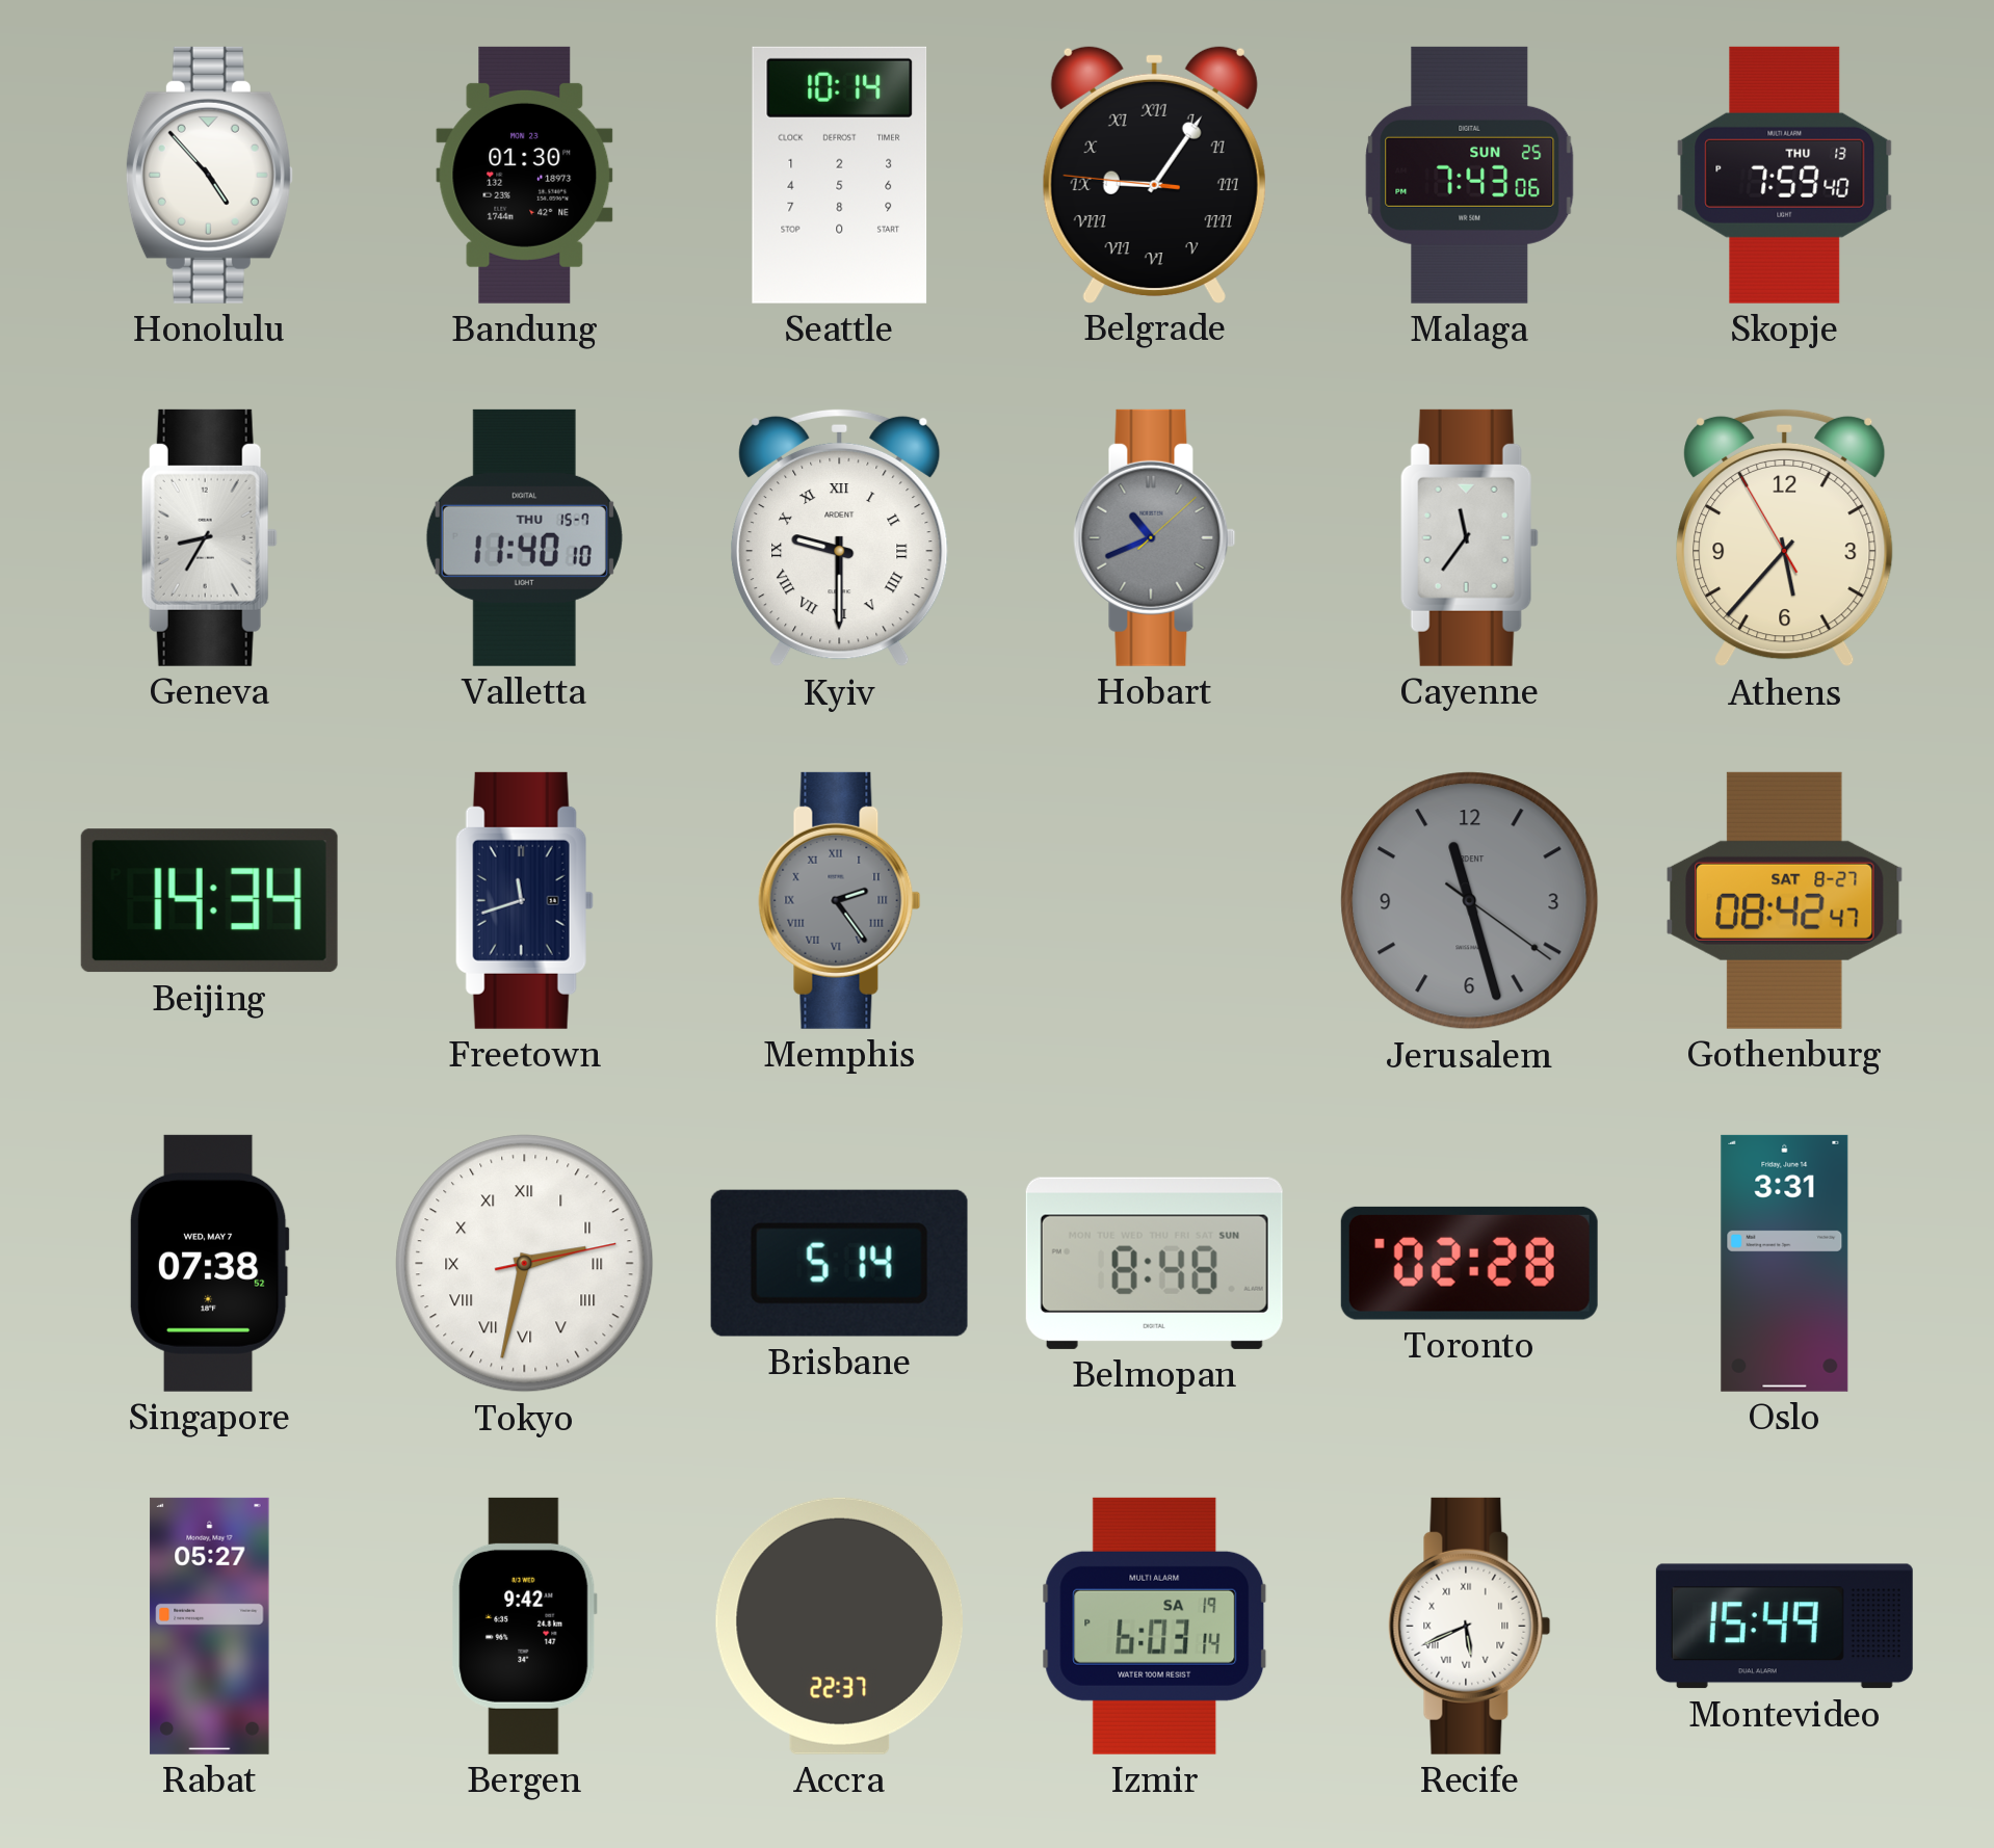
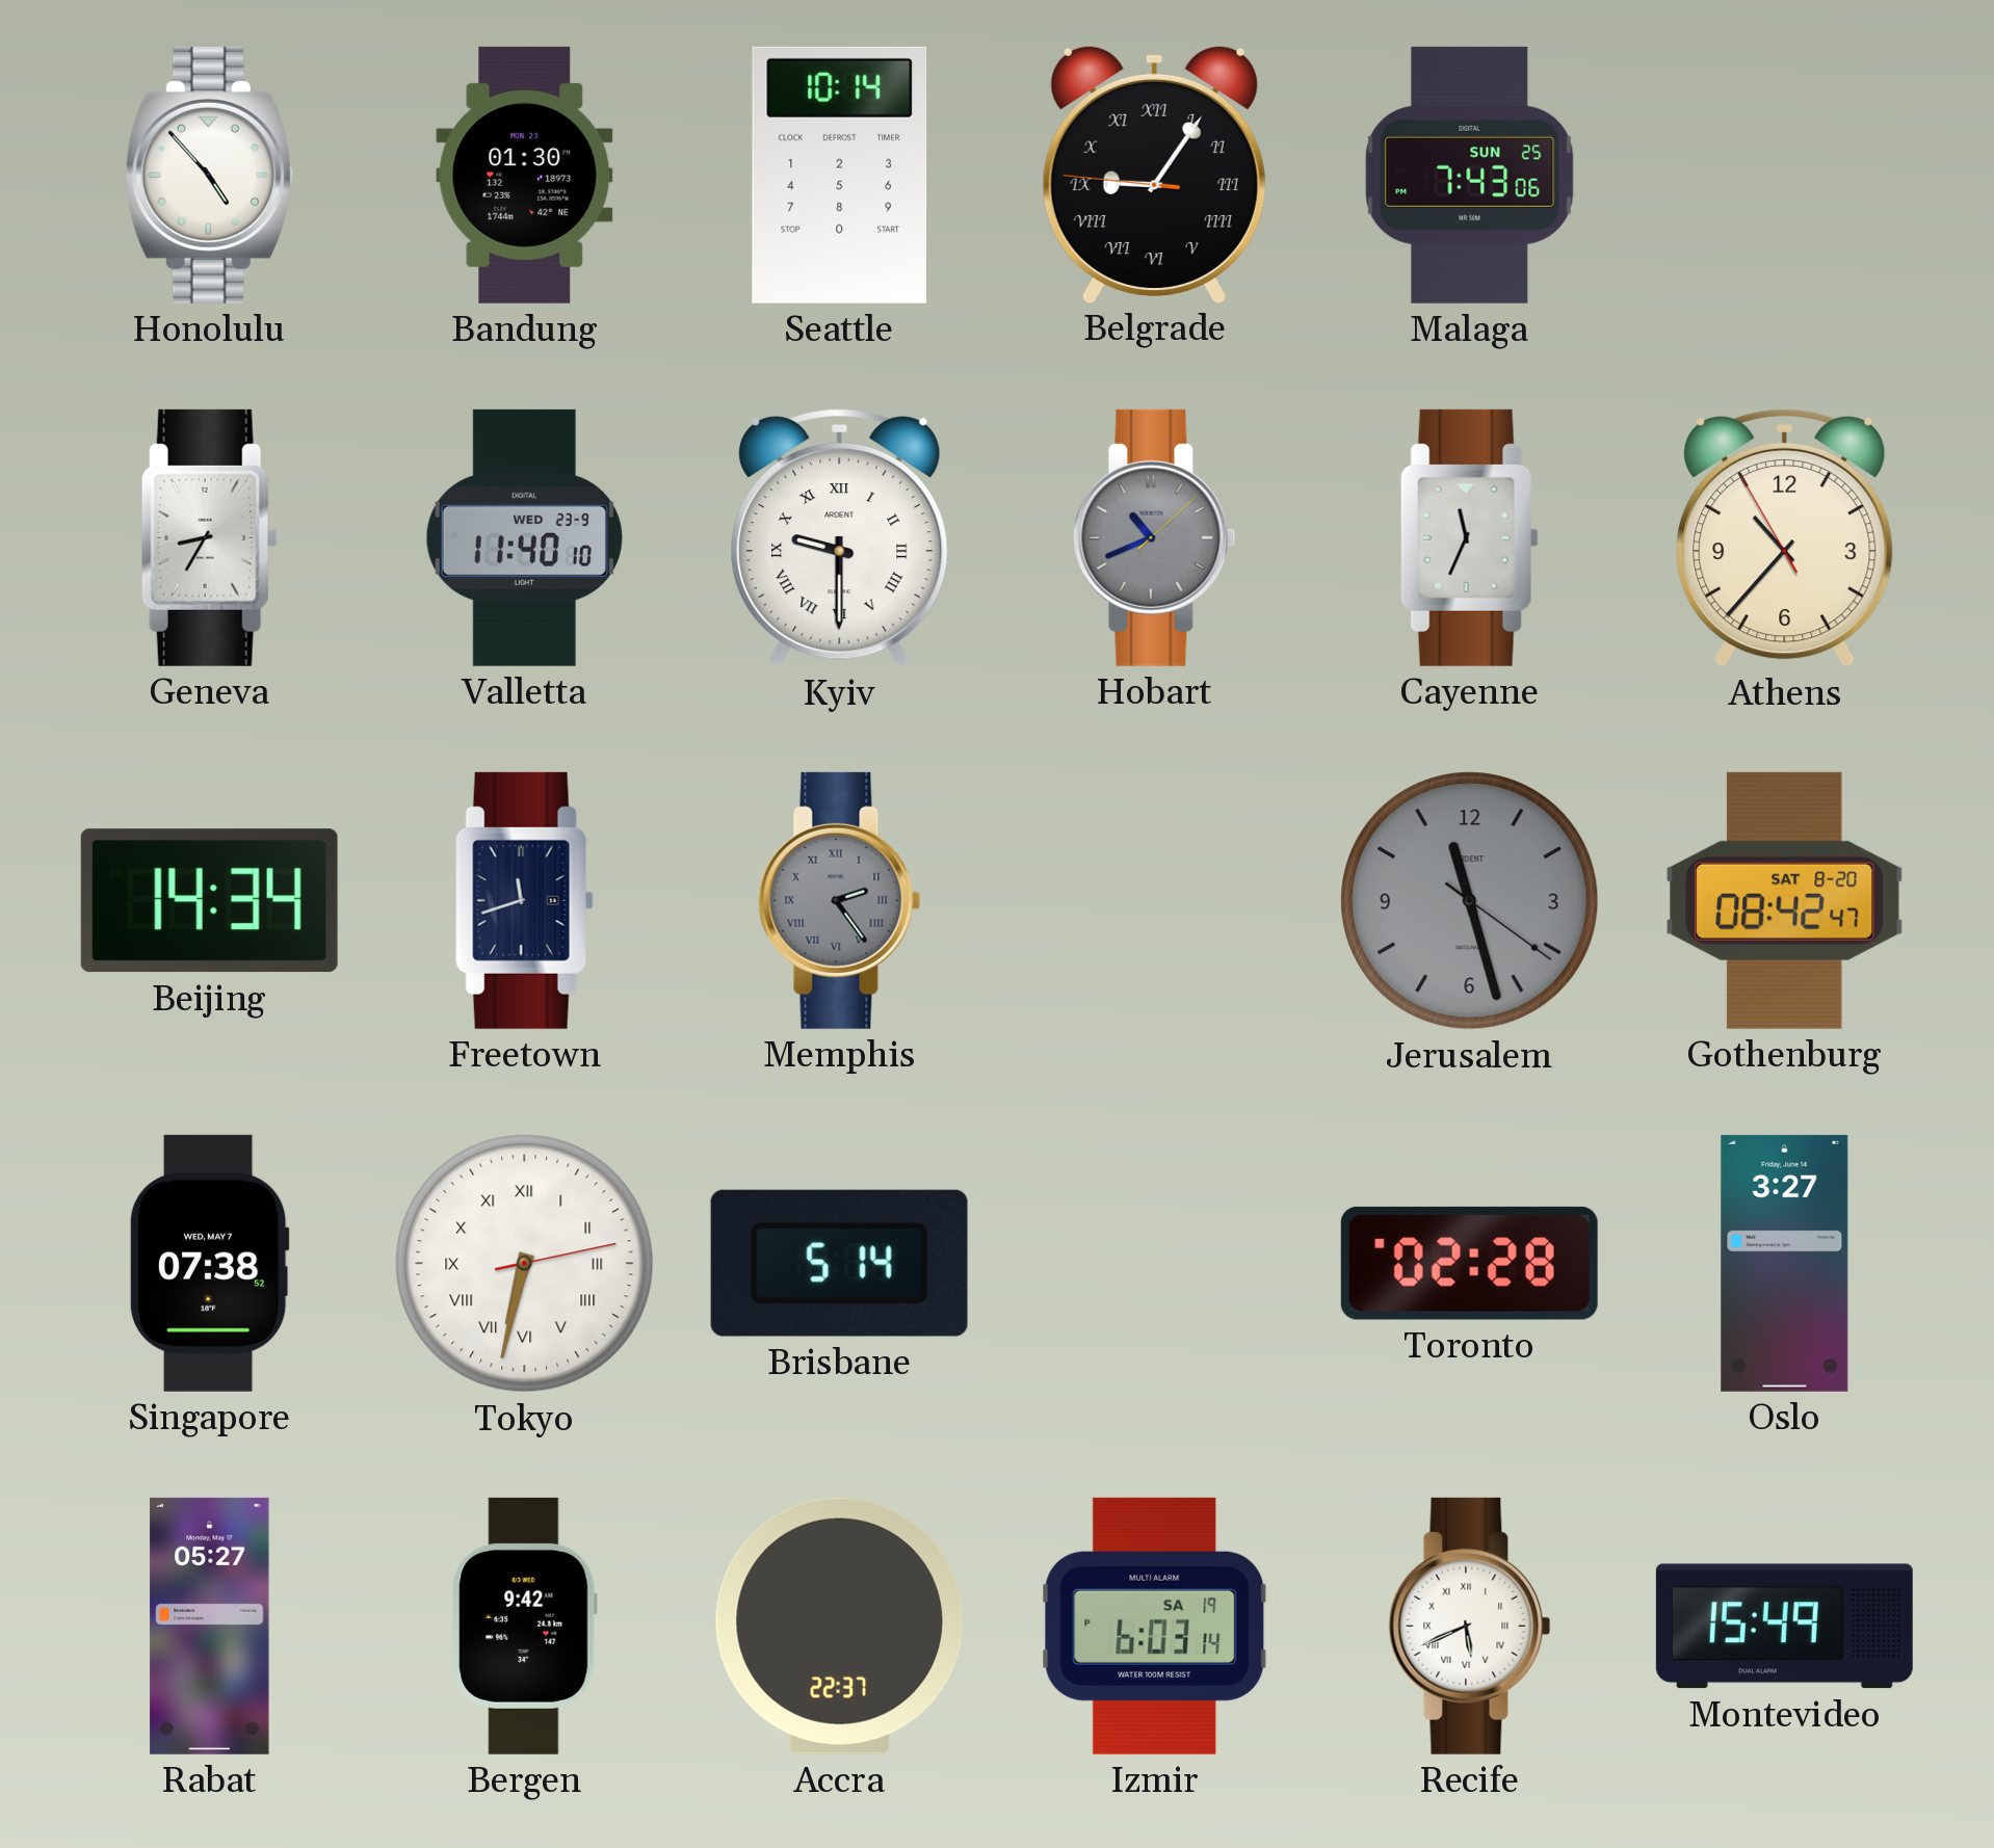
Skopje: 7:59 -> none
Valletta date: THU 15-7 -> WED 23-9
Cayenne: 11:36 -> 11:34
Athens: 5:36 -> 10:36
Gothenburg date: SAT 8-27 -> SAT 8-20
Tokyo: 2:32 -> 6:32
Belmopan: 8:48 -> none
Oslo: 3:31 -> 3:27
